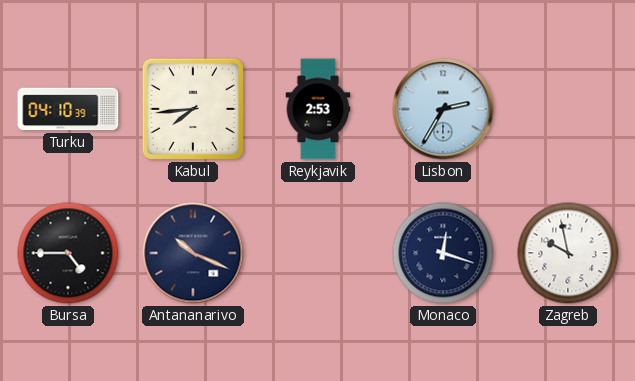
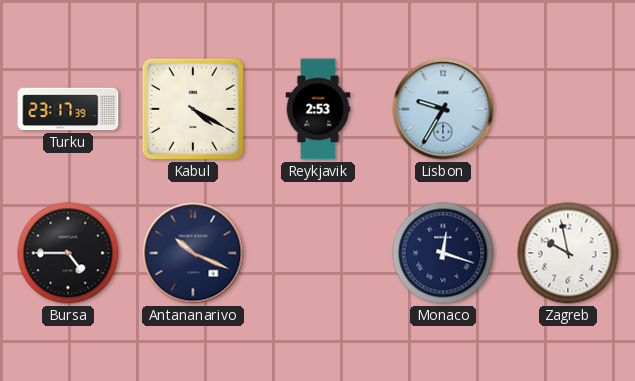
Turku: 04:10 -> 23:17
Kabul: 7:44 -> 4:20
Lisbon: 2:35 -> 9:35
